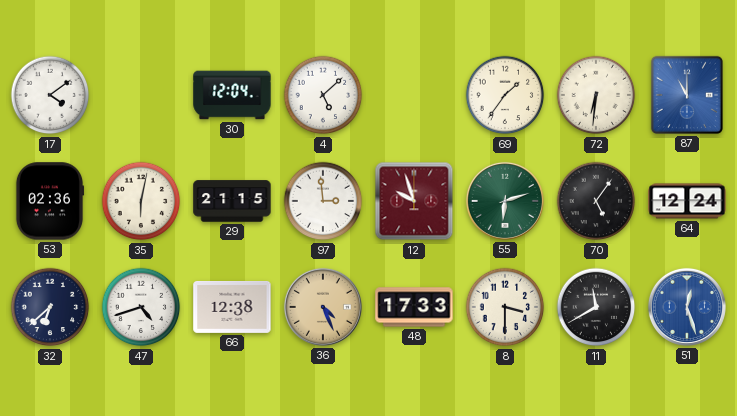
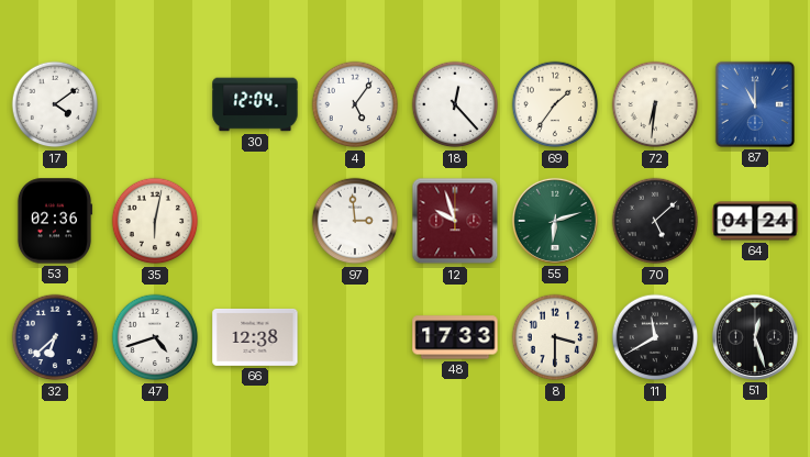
4: 5:08 -> 5:06
18: none -> 12:23
29: 21:15 -> none
70: 5:06 -> 5:08
64: 12:24 -> 04:24
36: 4:26 -> none
51 dial: blue -> black
